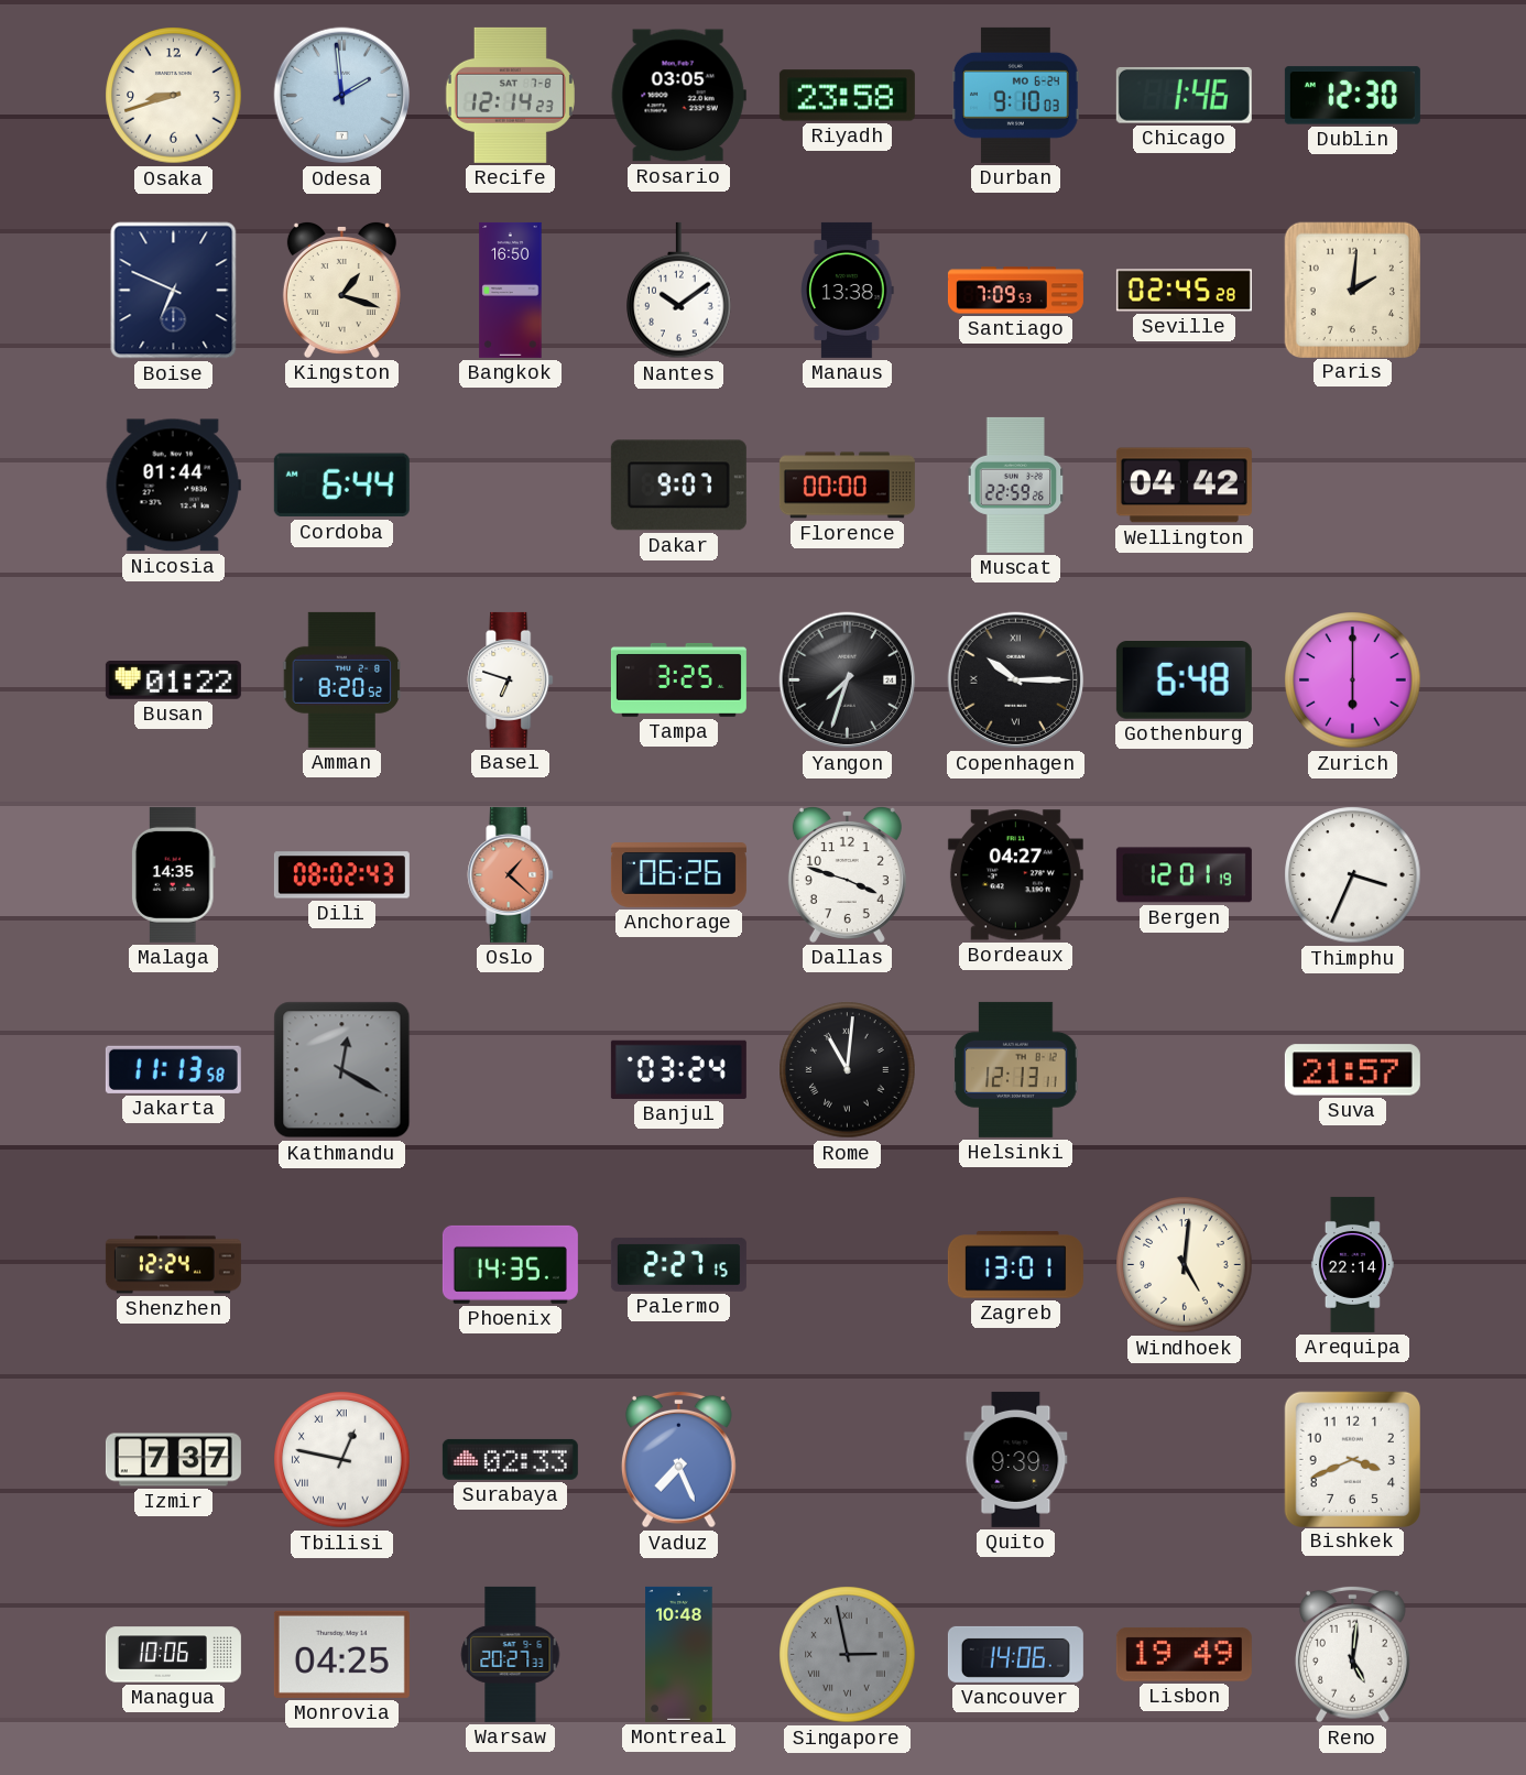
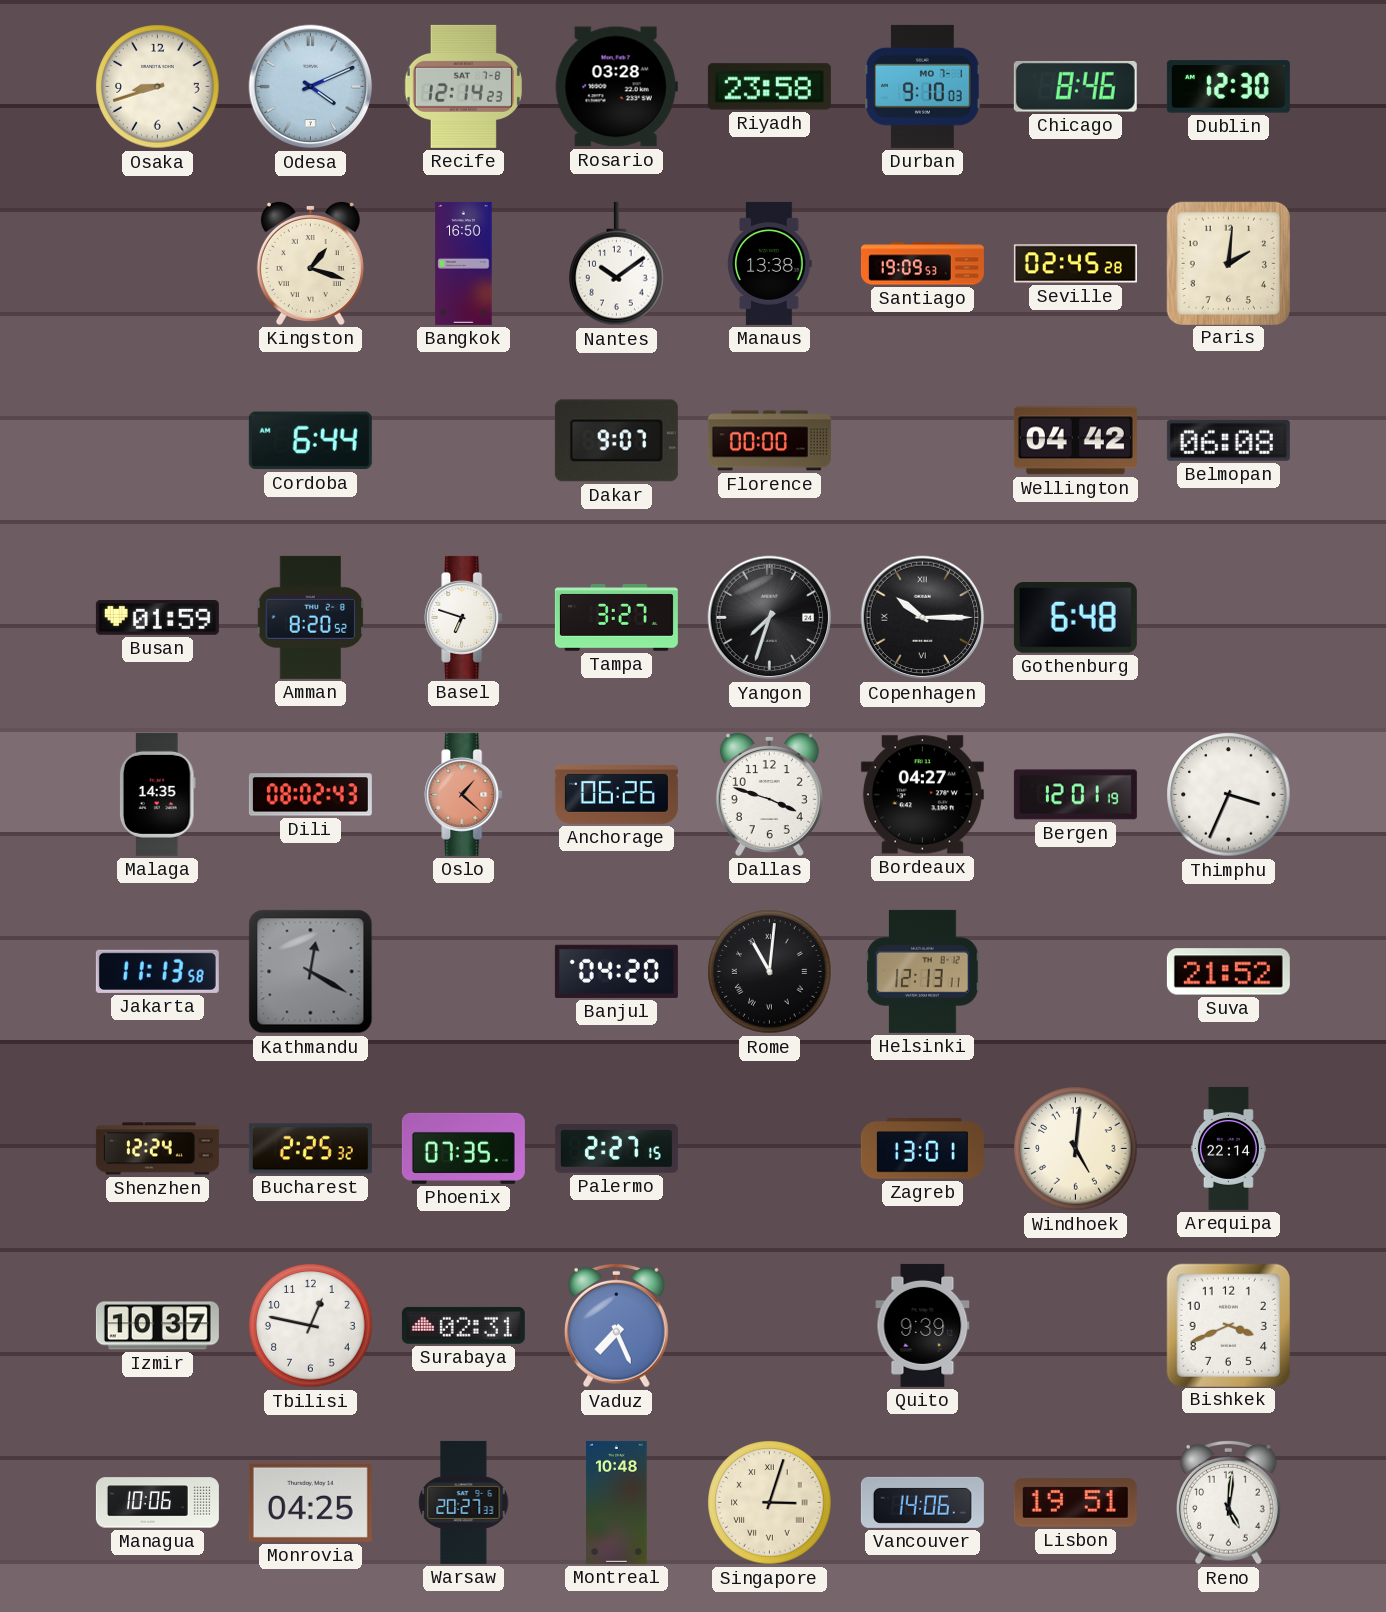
Odesa: 1:59 -> 4:11
Rosario: 03:05 -> 03:28
Durban date: MO 6-24 -> MO 7-1
Chicago: 1:46 -> 8:46
Boise: 6:49 -> none
Santiago: 7:09 -> 19:09
Nicosia: 01:44 -> none
Muscat: 22:59 -> none
Belmopan: none -> 06:08
Busan: 01:22 -> 01:59
Tampa: 3:25 -> 3:27
Zurich: 6:00 -> none
Banjul: 03:24 -> 04:20
Suva: 21:57 -> 21:52
Bucharest: none -> 2:25
Phoenix: 14:35 -> 07:35
Izmir: 7:37 -> 10:37
Tbilisi numerals: Roman -> Arabic
Surabaya: 02:33 -> 02:31
Singapore: 2:58 -> 3:03
Singapore dial: grey -> cream
Lisbon: 19:49 -> 19:51
